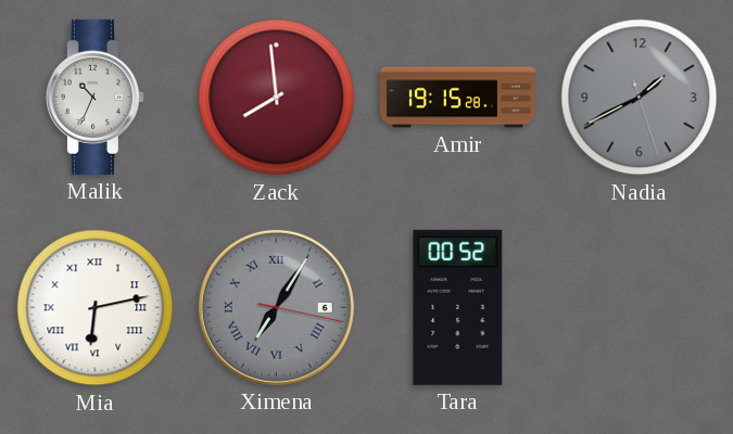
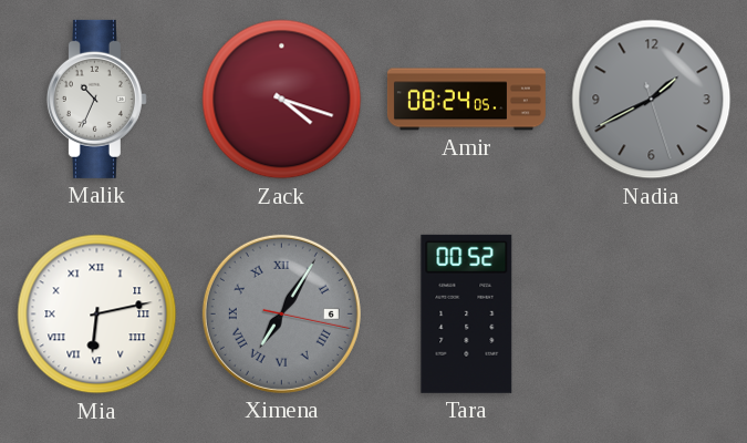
Zack: 7:59 -> 4:18
Amir: 19:15 -> 08:24
